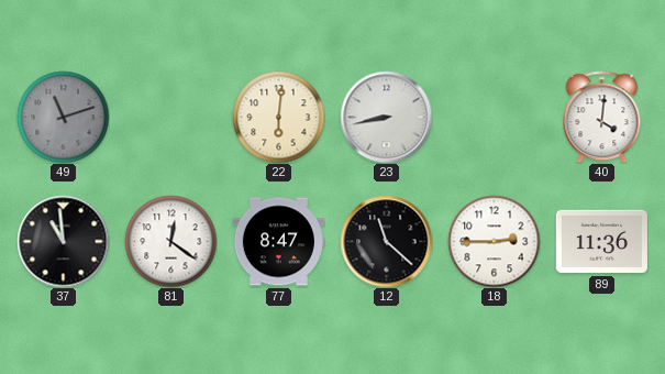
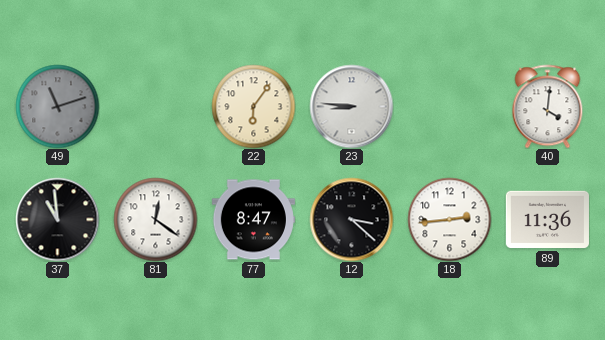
22: 6:01 -> 6:06
23: 8:43 -> 8:46
12: 11:22 -> 3:22
18: 2:45 -> 2:44
